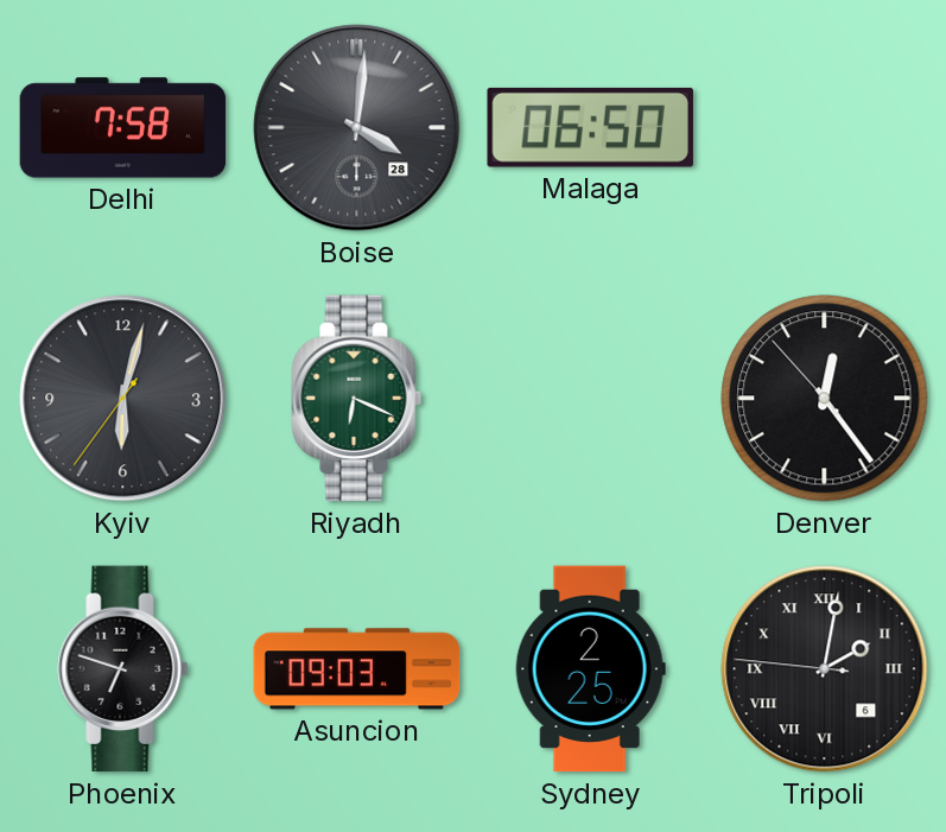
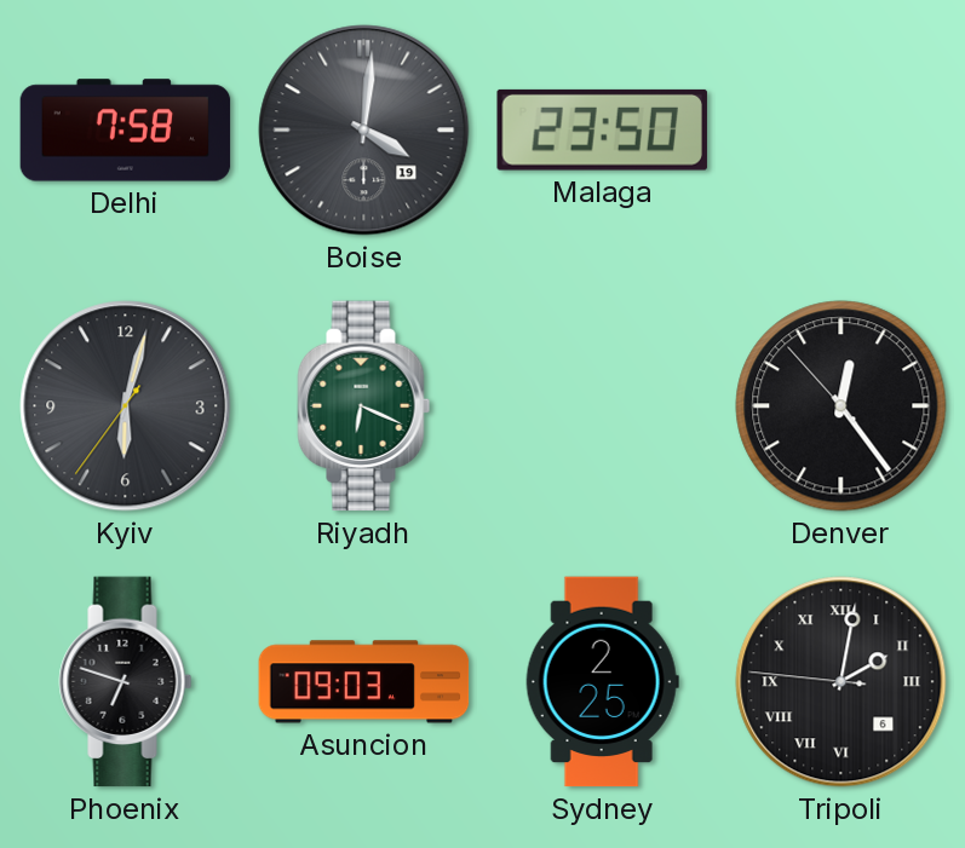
Boise date: 28 -> 19
Malaga: 06:50 -> 23:50
